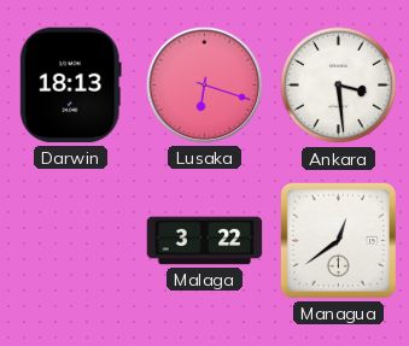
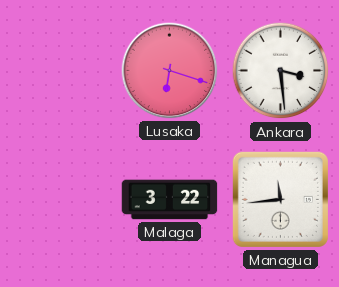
Darwin: 18:13 -> none
Managua: 12:39 -> 11:44
